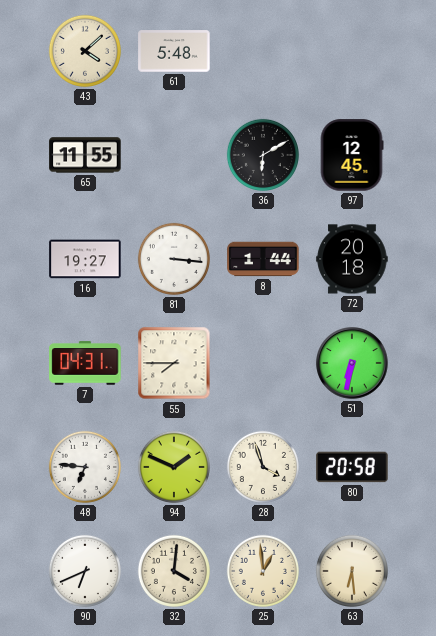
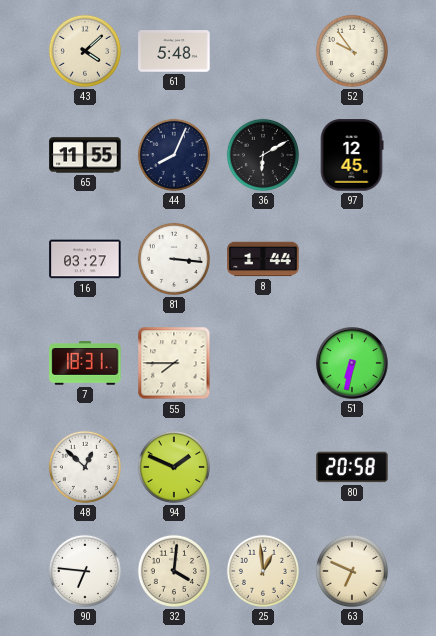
52: none -> 9:54
44: none -> 8:04
16: 19:27 -> 03:27
72: 20:18 -> none
7: 04:31 -> 18:31
48: 6:46 -> 12:52
28: 3:57 -> none
90: 6:41 -> 6:46
63: 6:29 -> 6:49
